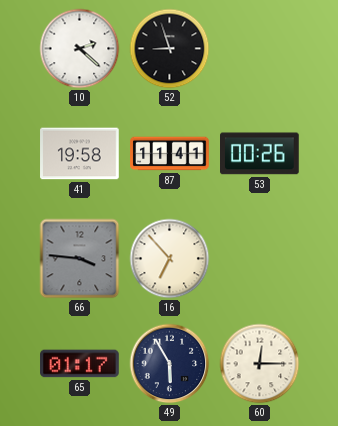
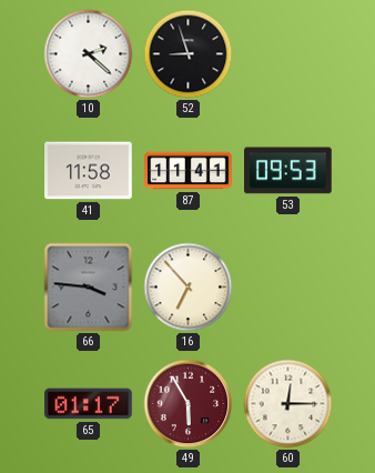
41: 19:58 -> 11:58
53: 00:26 -> 09:53
49 dial: navy -> burgundy
